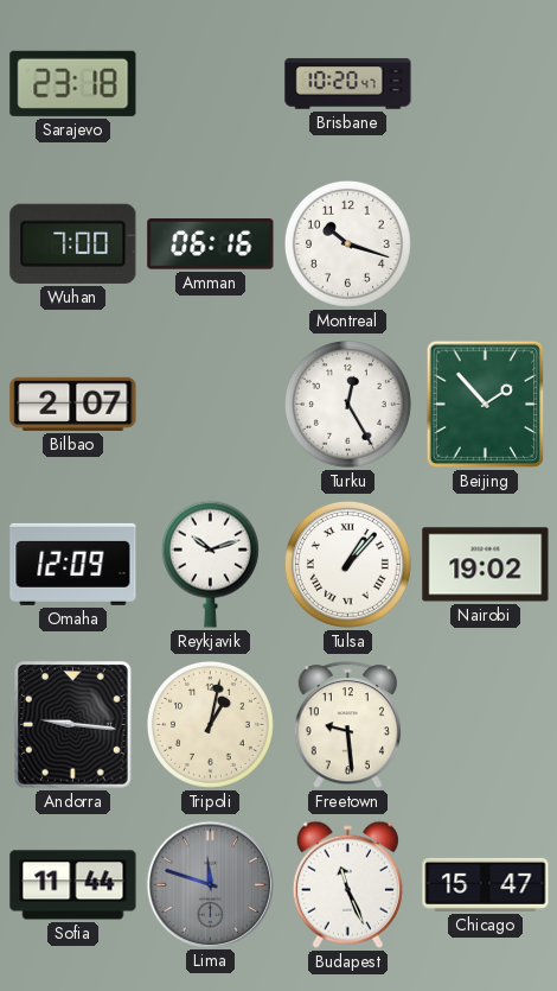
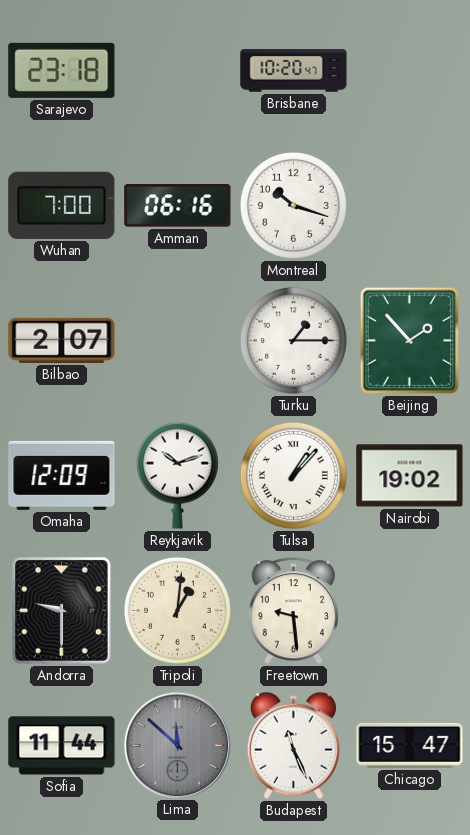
Turku: 12:25 -> 1:15
Andorra: 9:16 -> 9:30
Tripoli: 1:02 -> 1:01
Lima: 11:48 -> 11:52
